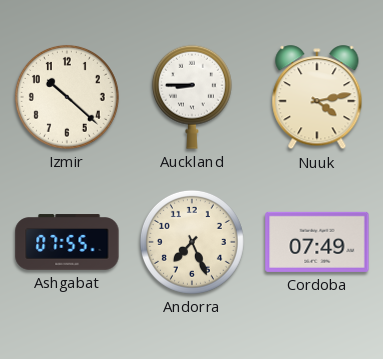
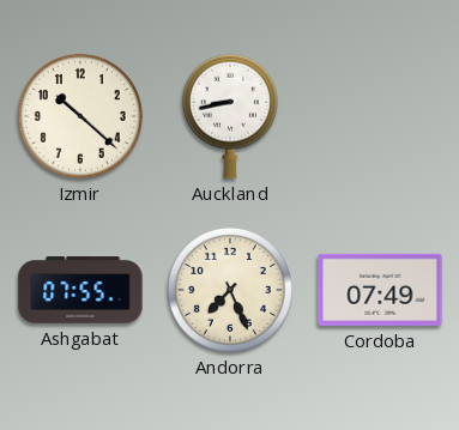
Auckland: 8:45 -> 8:43
Nuuk: 4:13 -> none
